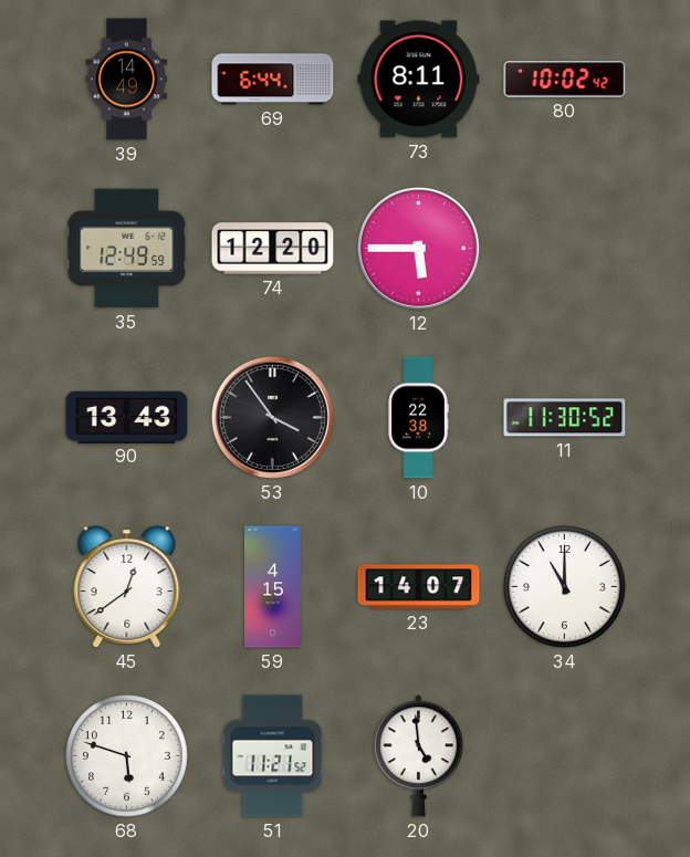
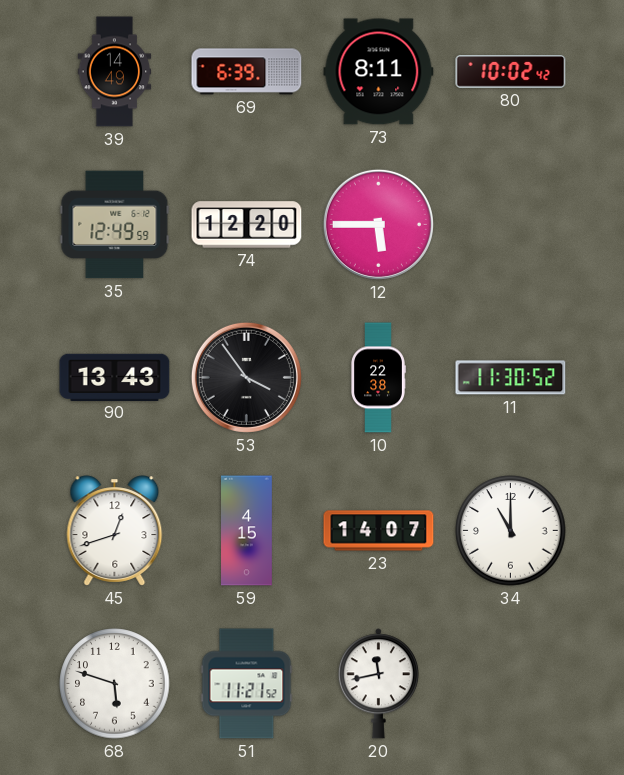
69: 6:44 -> 6:39
45: 12:39 -> 12:42
20: 4:59 -> 11:43
